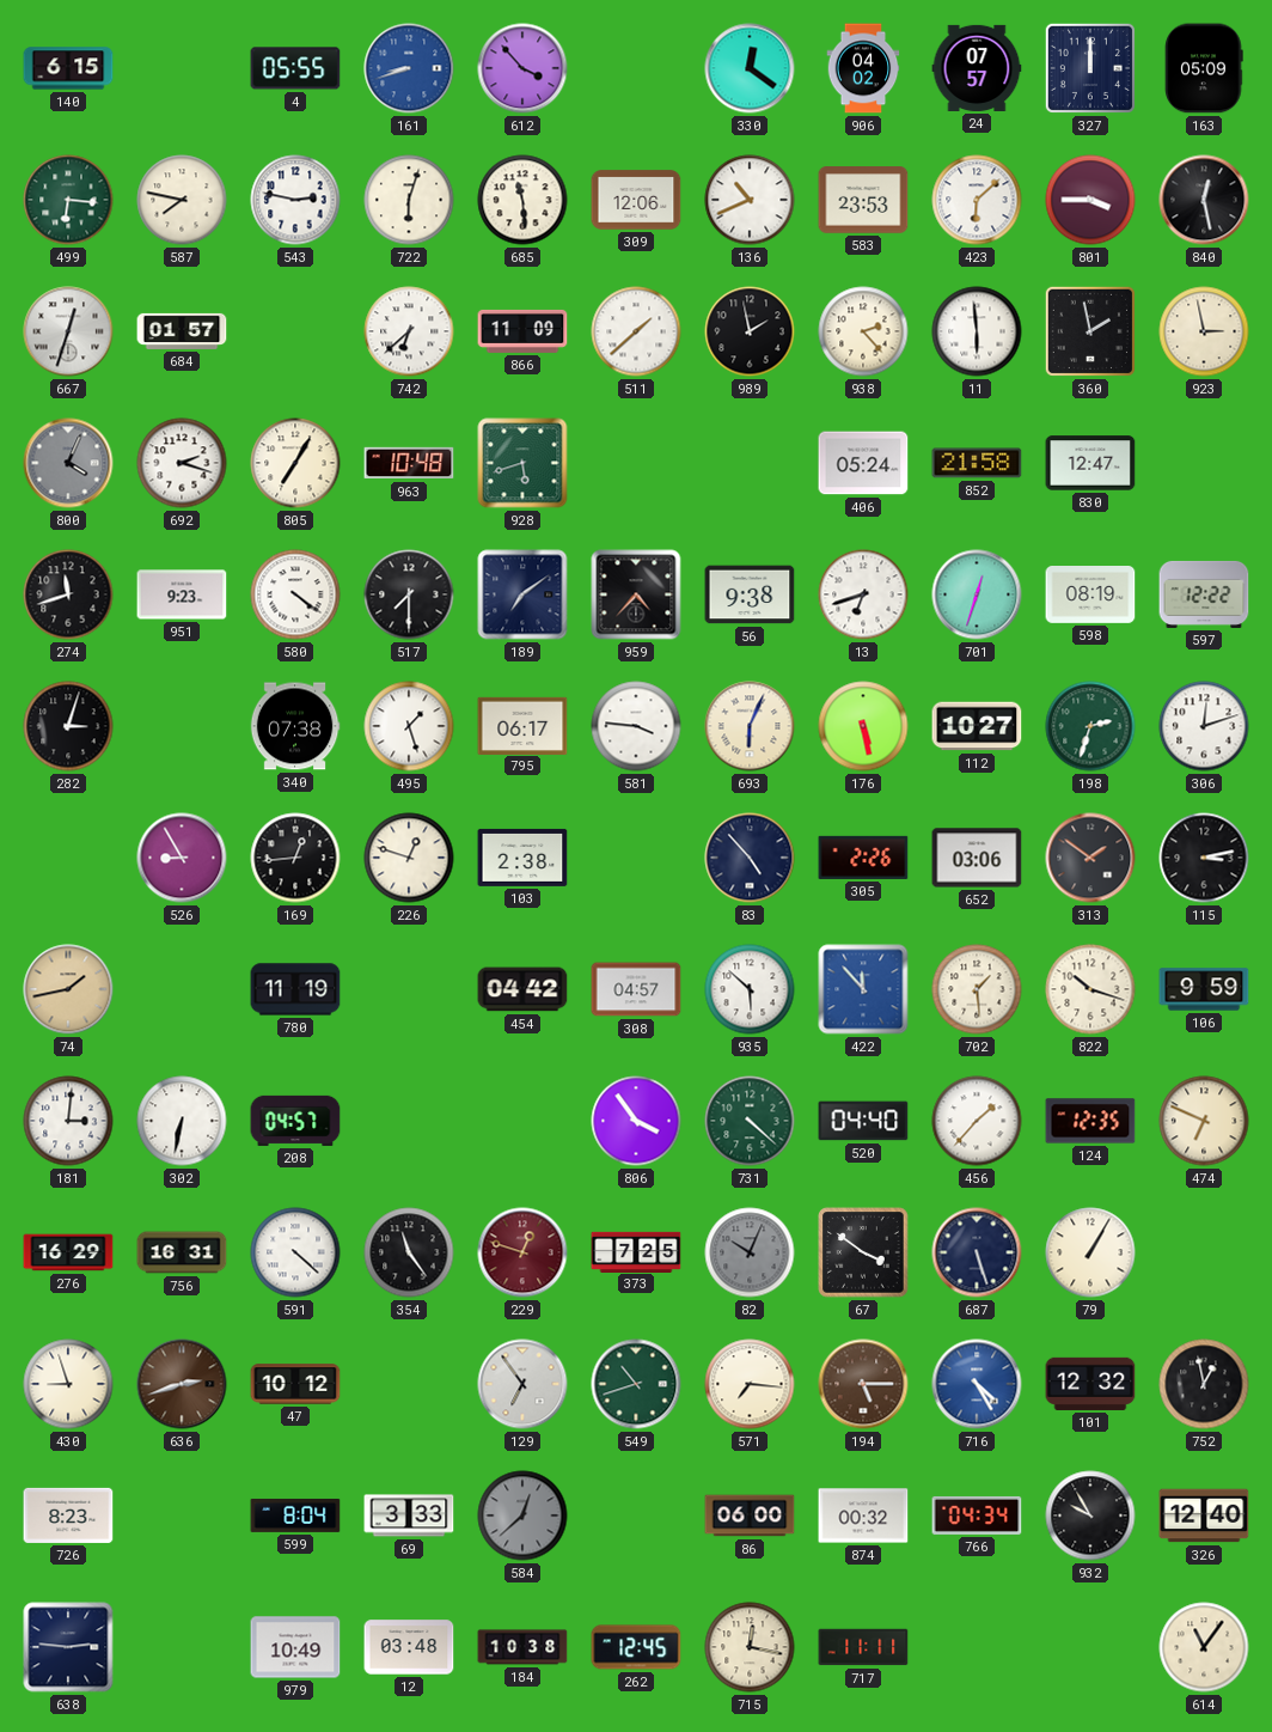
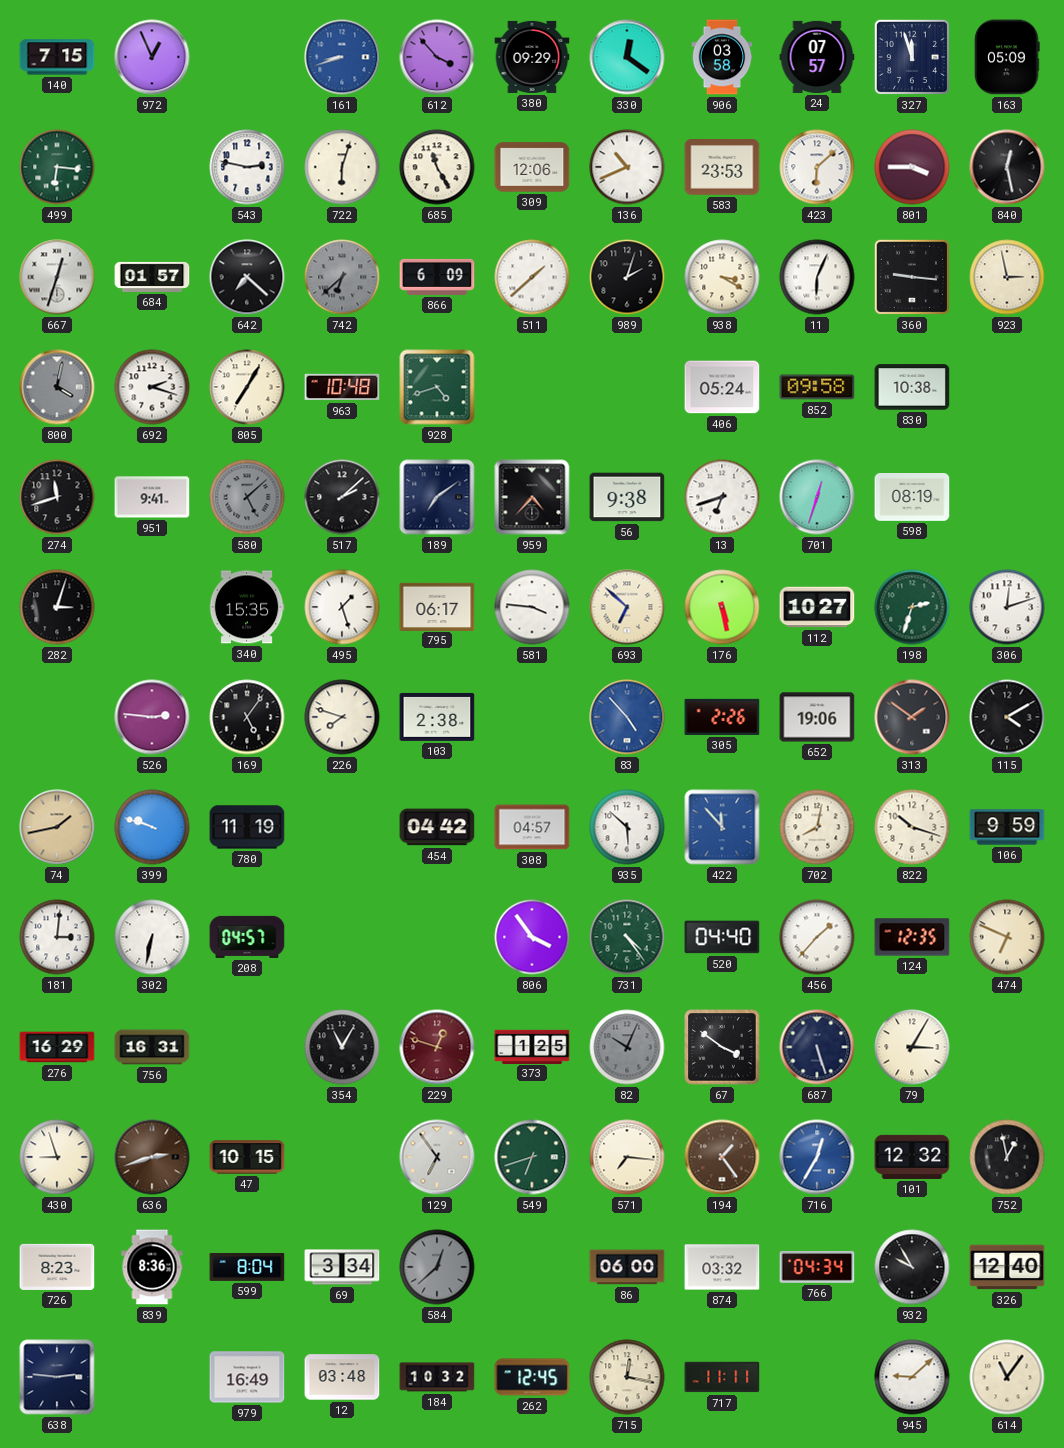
140: 6:15 -> 7:15
972: none -> 12:56
4: 05:55 -> none
380: none -> 09:29
906: 04:02 -> 03:58
327: 12:00 -> 11:57
587: 7:47 -> none
685: 11:29 -> 11:25
642: none -> 7:22
742 dial: white -> grey
866: 11:09 -> 6:09
989: 1:58 -> 2:03
938: 2:23 -> 3:20
11: 5:59 -> 6:04
360: 1:58 -> 9:16
800: 4:04 -> 4:02
928: 5:42 -> 4:42
852: 21:58 -> 09:58
830: 12:47 -> 10:38
951: 9:23 -> 9:41
580: 4:21 -> 5:08
580 dial: white -> grey
517: 7:30 -> 2:08
597: 12:22 -> none
340: 07:38 -> 15:35
693: 6:04 -> 6:52
526: 8:55 -> 2:46
169: 12:44 -> 5:06
226: 12:48 -> 7:48
83 dial: navy -> blue
652: 03:06 -> 19:06
115: 3:13 -> 4:10
399: none -> 9:48
702: 1:29 -> 8:02
731: 4:22 -> 4:24
591: 4:22 -> none
354: 11:24 -> 11:05
373: 7:25 -> 1:25
79: 1:05 -> 3:05
47: 10:12 -> 10:15
549: 10:42 -> 6:42
194: 5:15 -> 1:24
716: 4:25 -> 12:35
839: none -> 8:36
69: 3:33 -> 3:34
874: 00:32 -> 03:32
979: 10:49 -> 16:49
184: 10:38 -> 10:32
945: none -> 9:08
